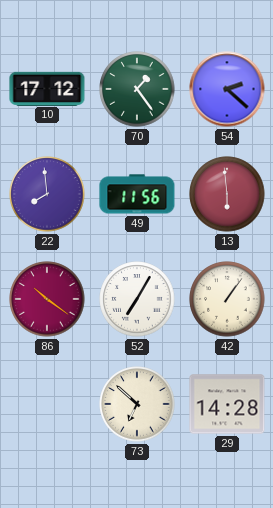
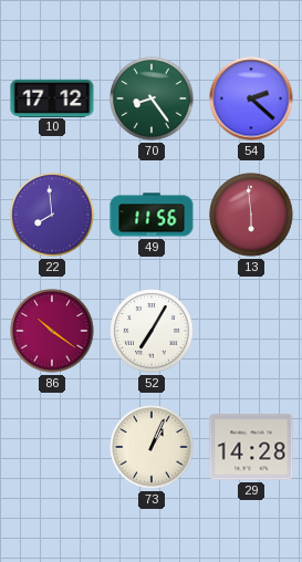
70: 1:24 -> 8:24
42: 1:06 -> none
73: 6:52 -> 1:04
